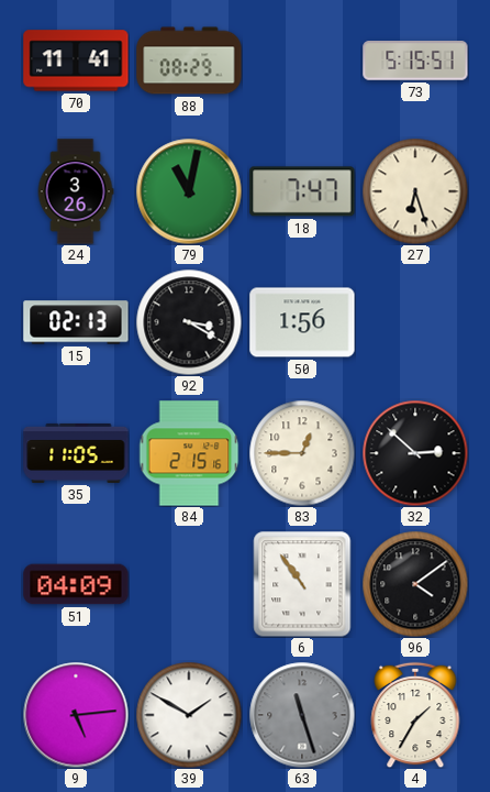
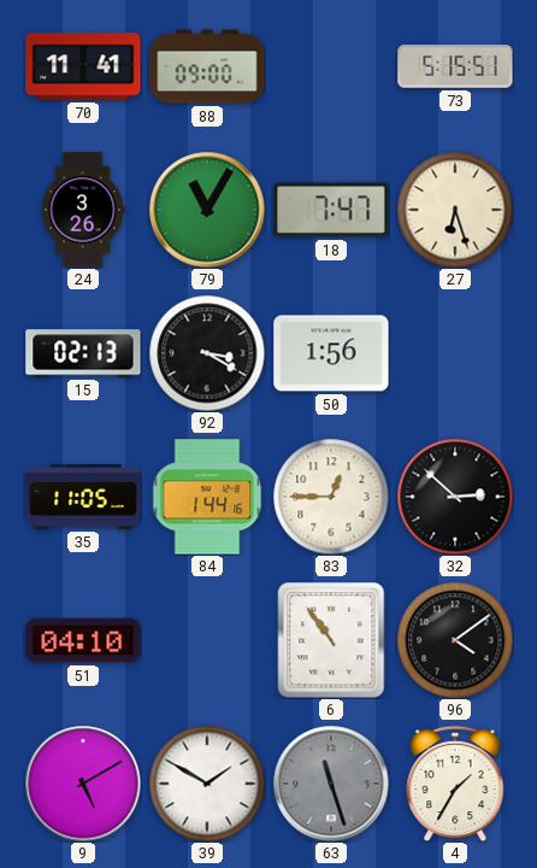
88: 08:29 -> 09:00
79: 11:02 -> 11:05
84: 2:15 -> 1:44
51: 04:09 -> 04:10
9: 5:14 -> 5:10
